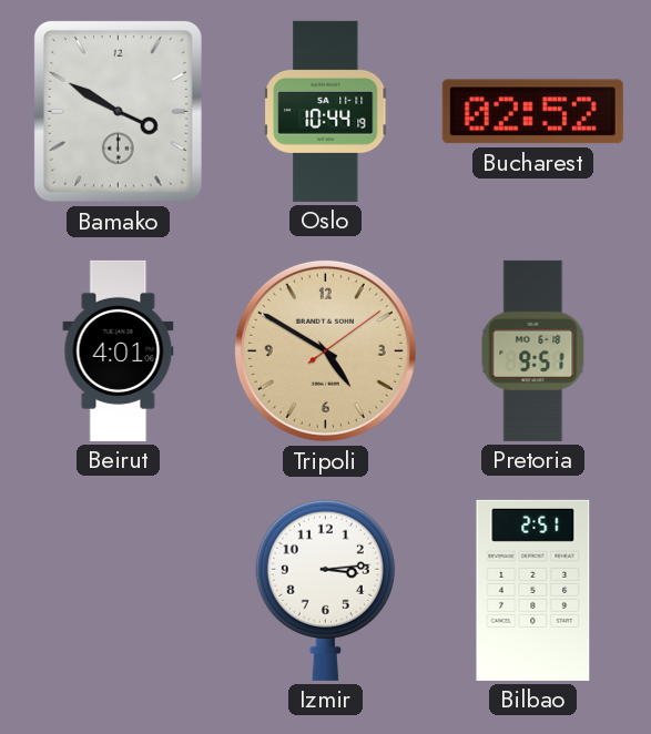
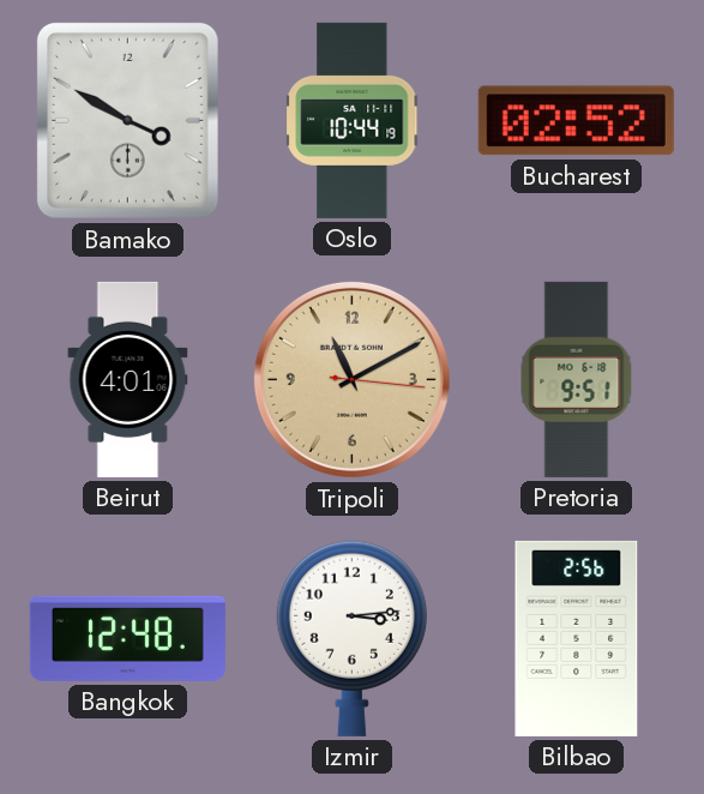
Tripoli: 4:50 -> 11:10
Bangkok: none -> 12:48
Bilbao: 2:51 -> 2:56
